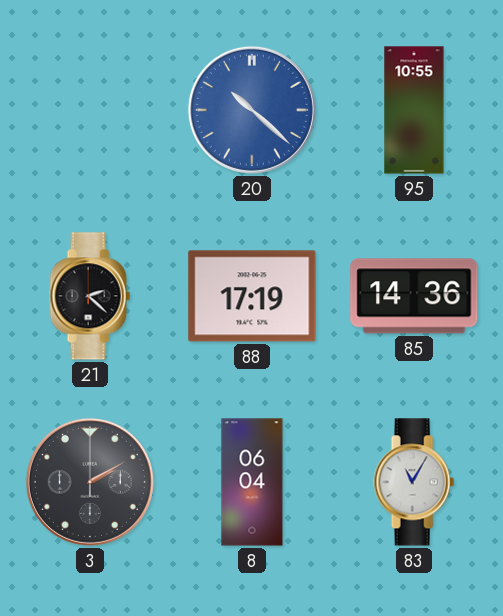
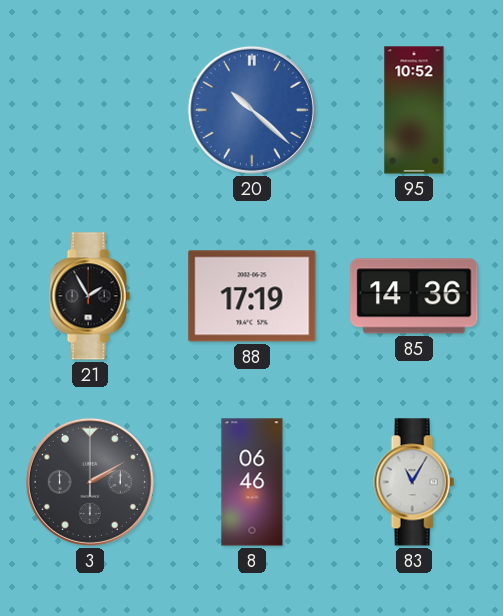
95: 10:55 -> 10:52
21: 2:22 -> 1:55
8: 06:04 -> 06:46
